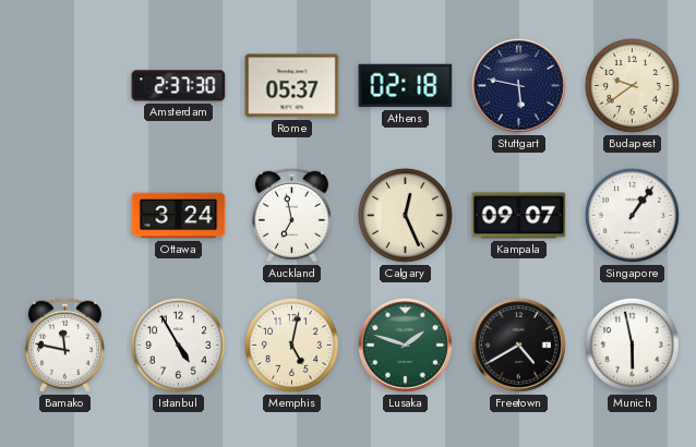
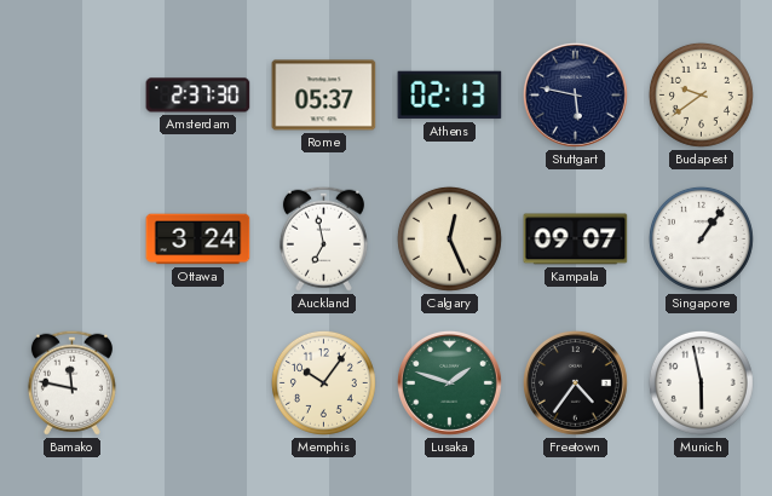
Athens: 02:18 -> 02:13
Istanbul: 4:55 -> none
Memphis: 5:02 -> 10:06
Freetown: 4:40 -> 4:36
